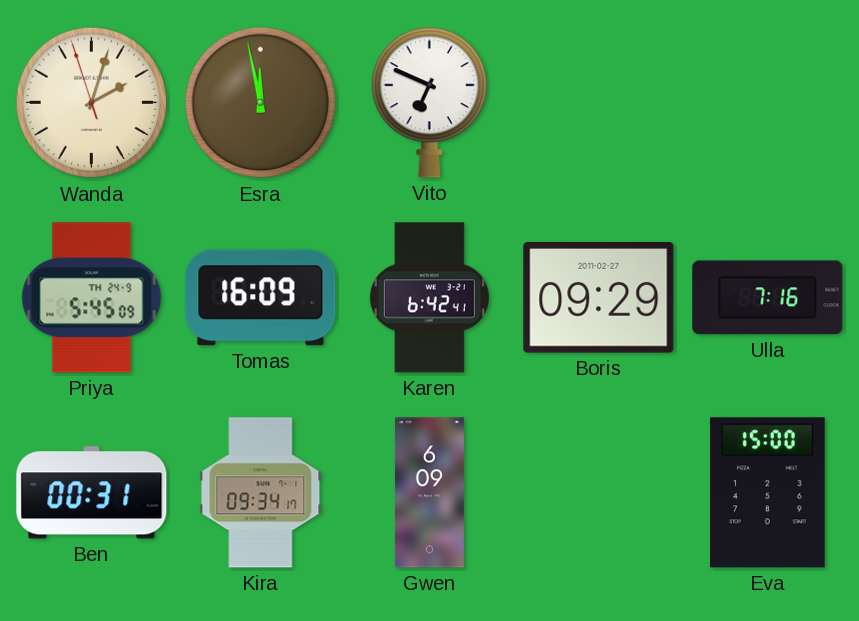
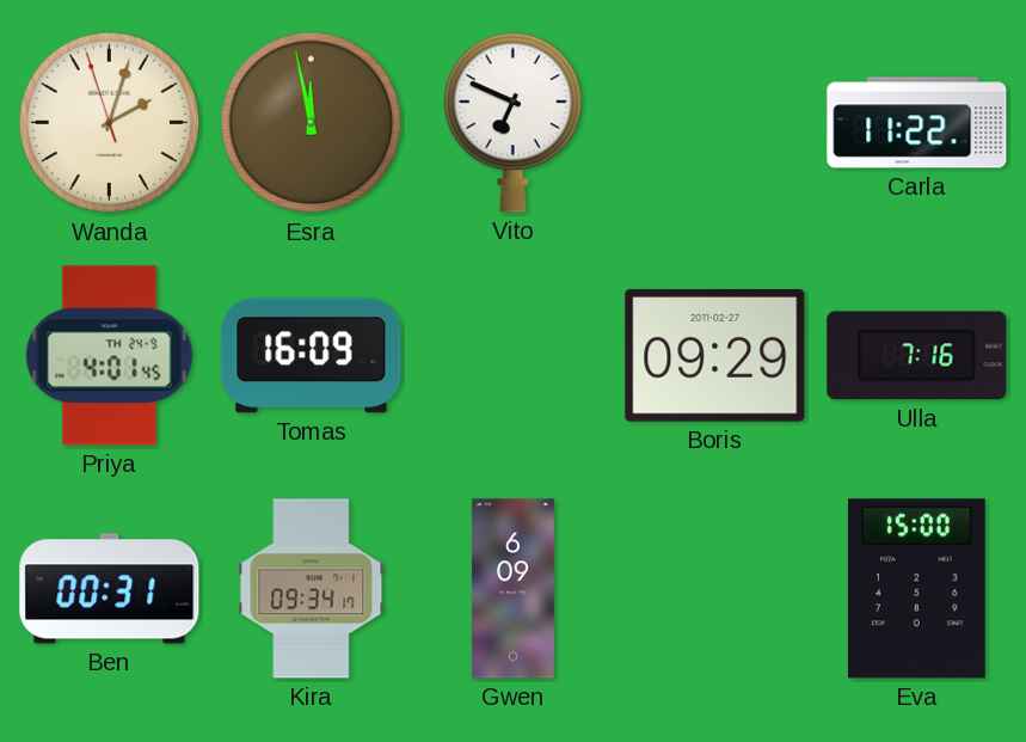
Carla: none -> 11:22
Priya: 5:45 -> 4:01
Karen: 6:42 -> none
